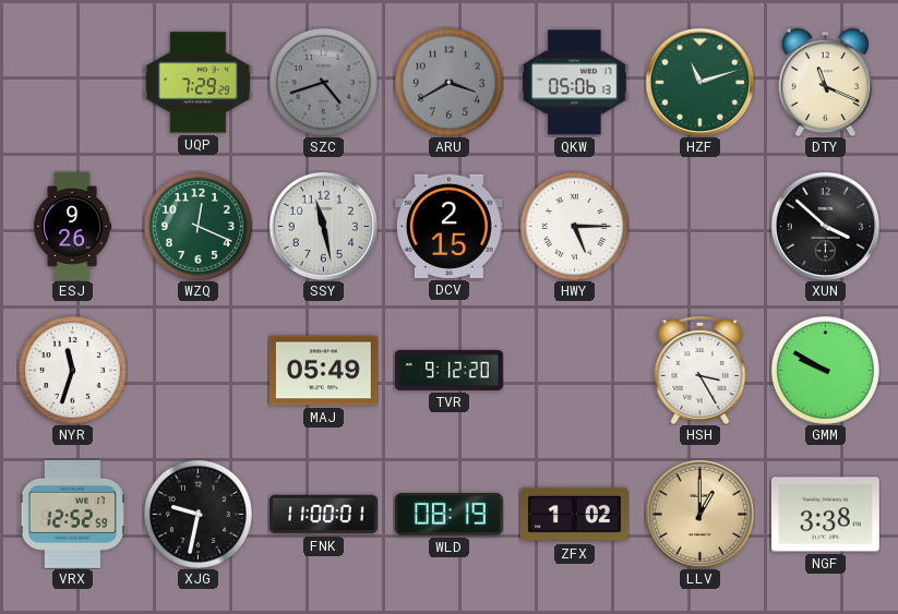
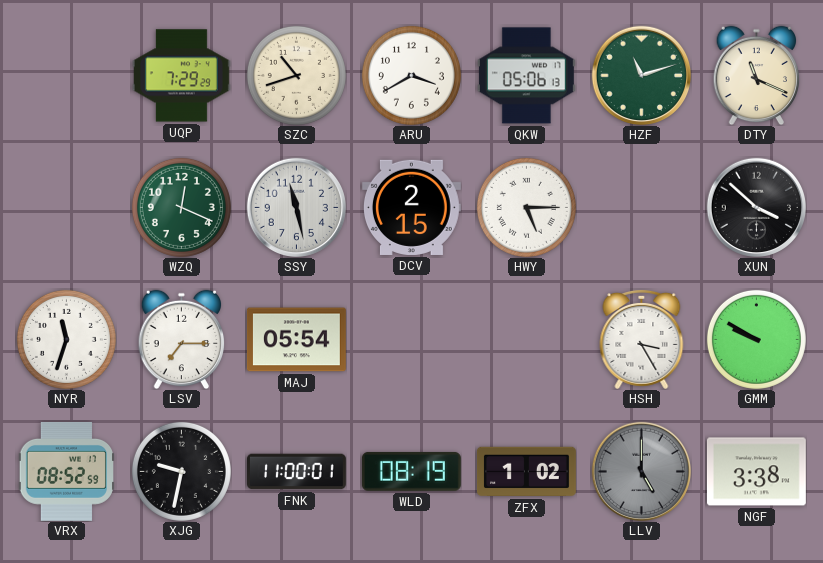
SZC: 4:42 -> 10:42
SZC dial: grey -> cream
ARU dial: grey -> white
ESJ: 9:26 -> none
LSV: none -> 7:15
MAJ: 05:49 -> 05:54
TVR: 9:12 -> none
VRX: 12:52 -> 08:52
LLV: 1:00 -> 5:00
LLV dial: champagne -> grey
